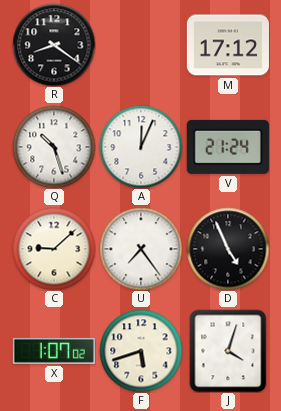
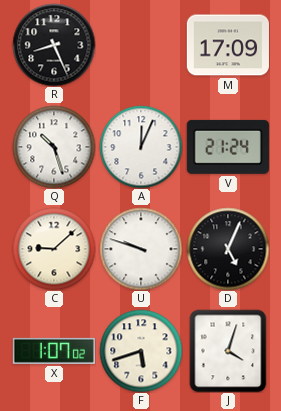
R: 8:21 -> 8:26
M: 17:12 -> 17:09
U: 7:24 -> 9:48
D: 4:56 -> 5:04
